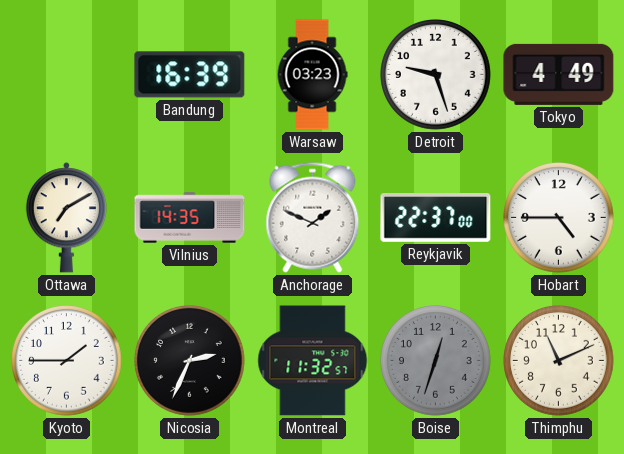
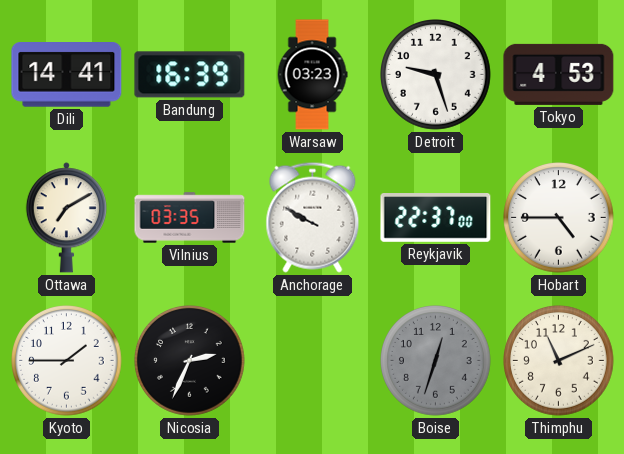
Dili: none -> 14:41
Tokyo: 4:49 -> 4:53
Vilnius: 14:35 -> 03:35
Anchorage: 1:49 -> 9:50
Montreal: 11:32 -> none
